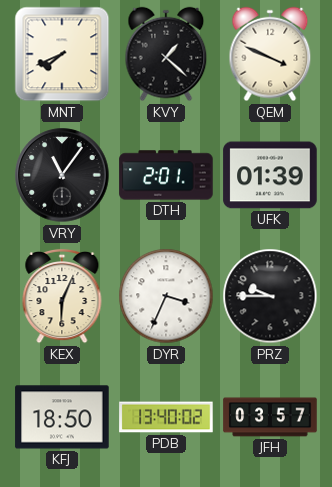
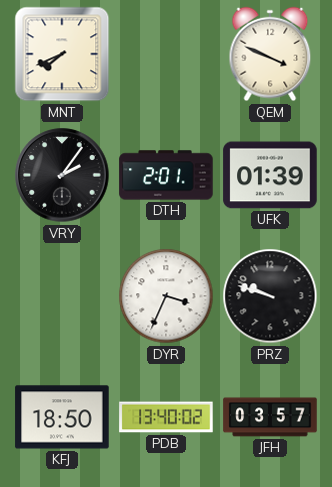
KVY: 1:22 -> none
VRY: 11:06 -> 2:06
KEX: 6:04 -> none
PRZ: 9:45 -> 9:48
